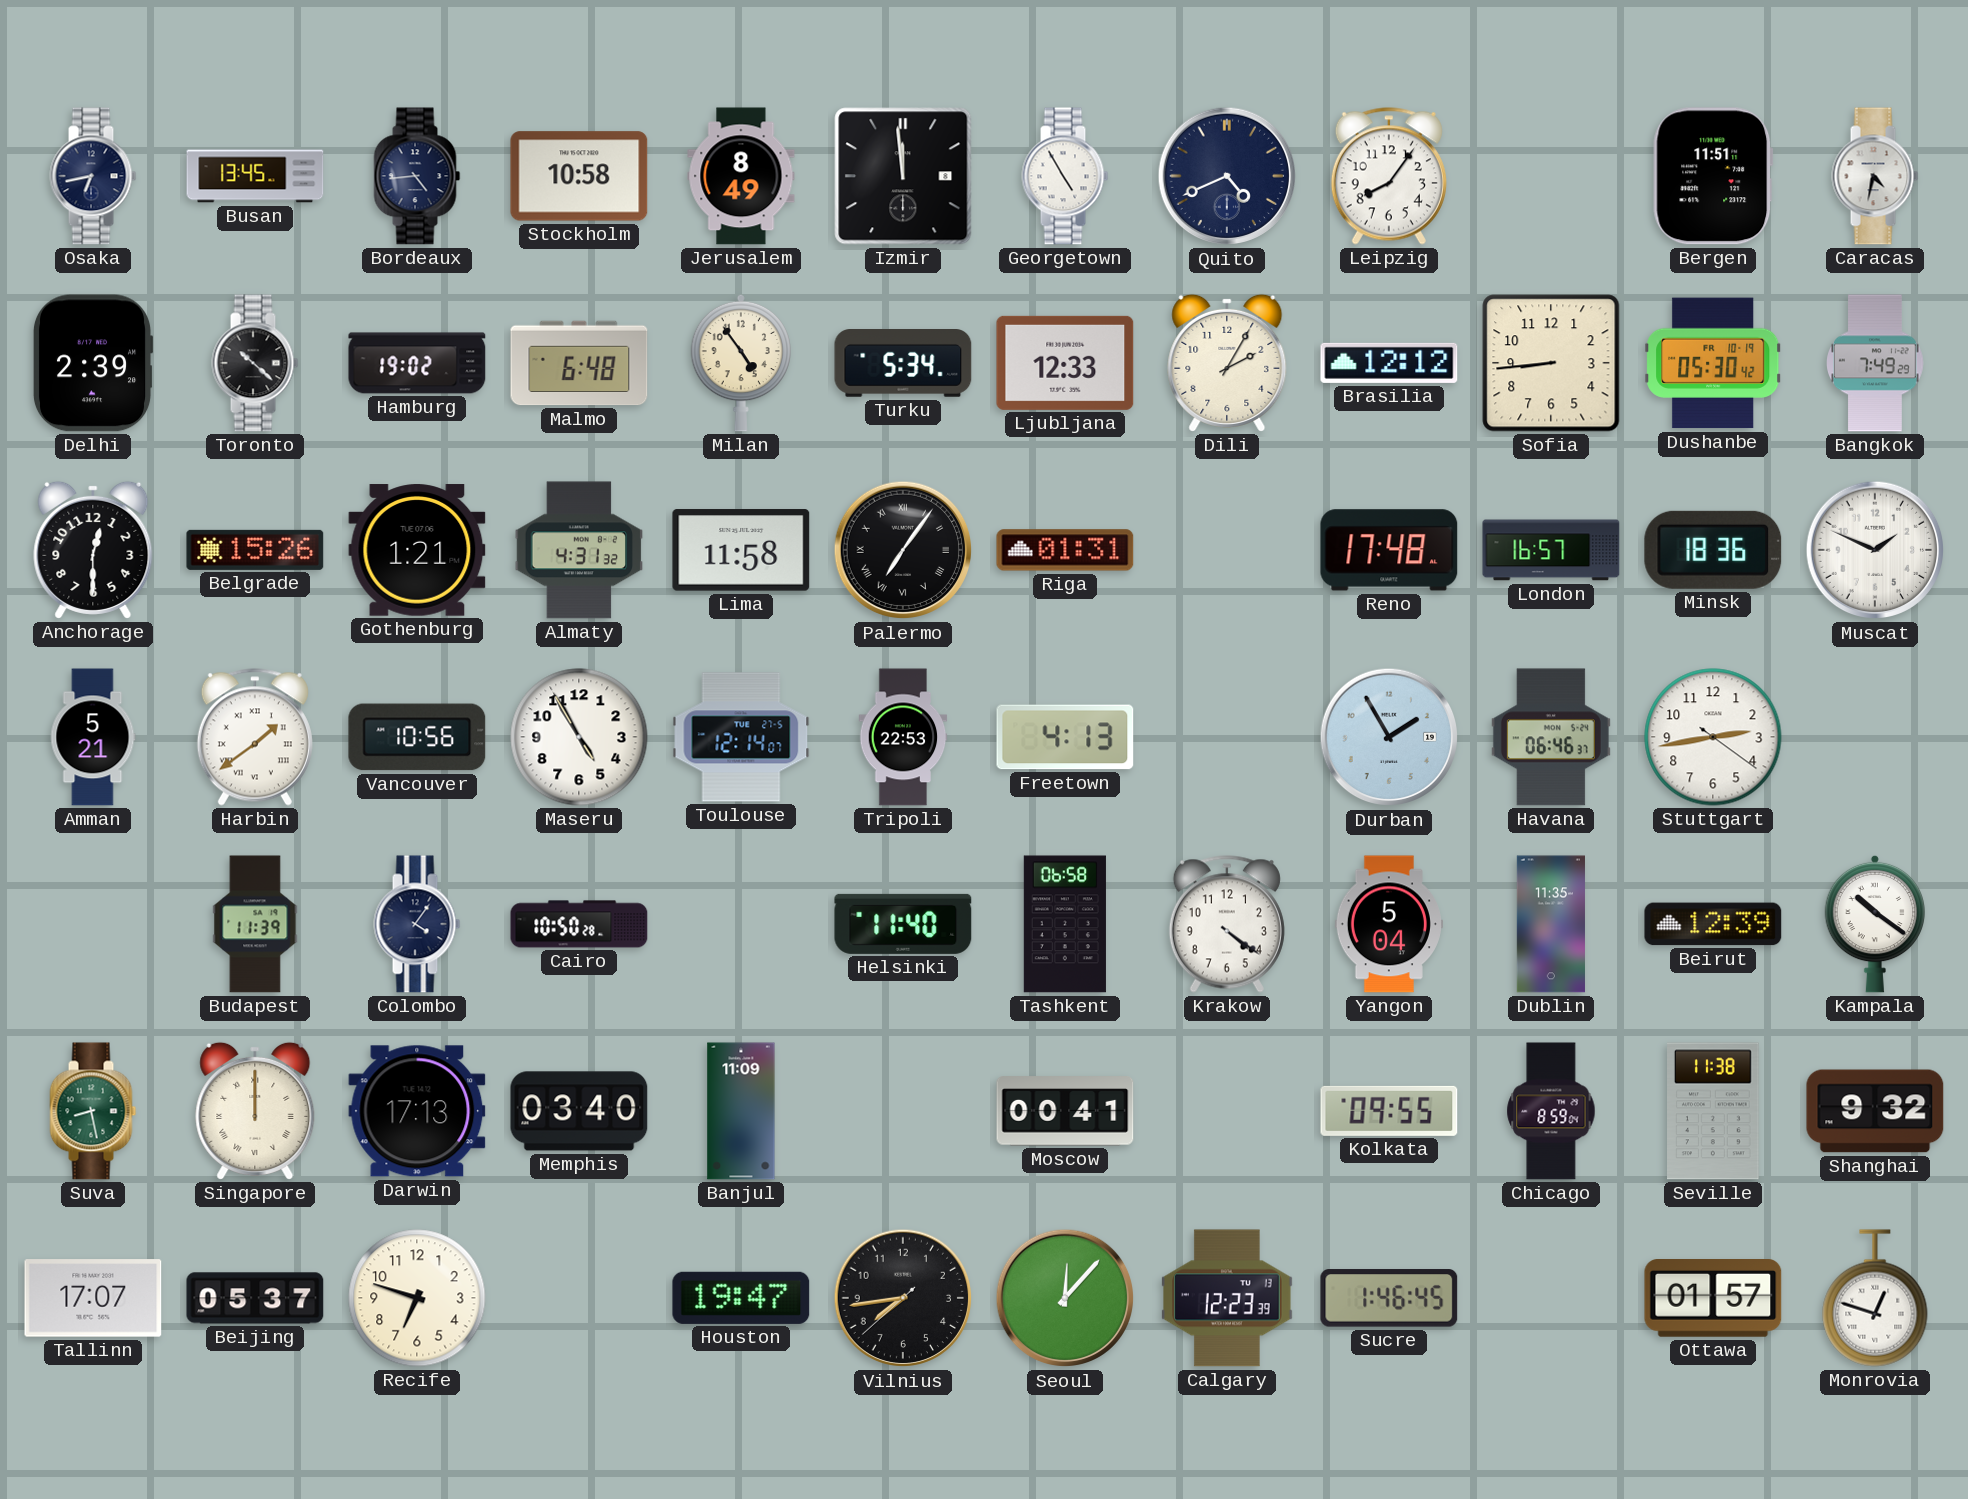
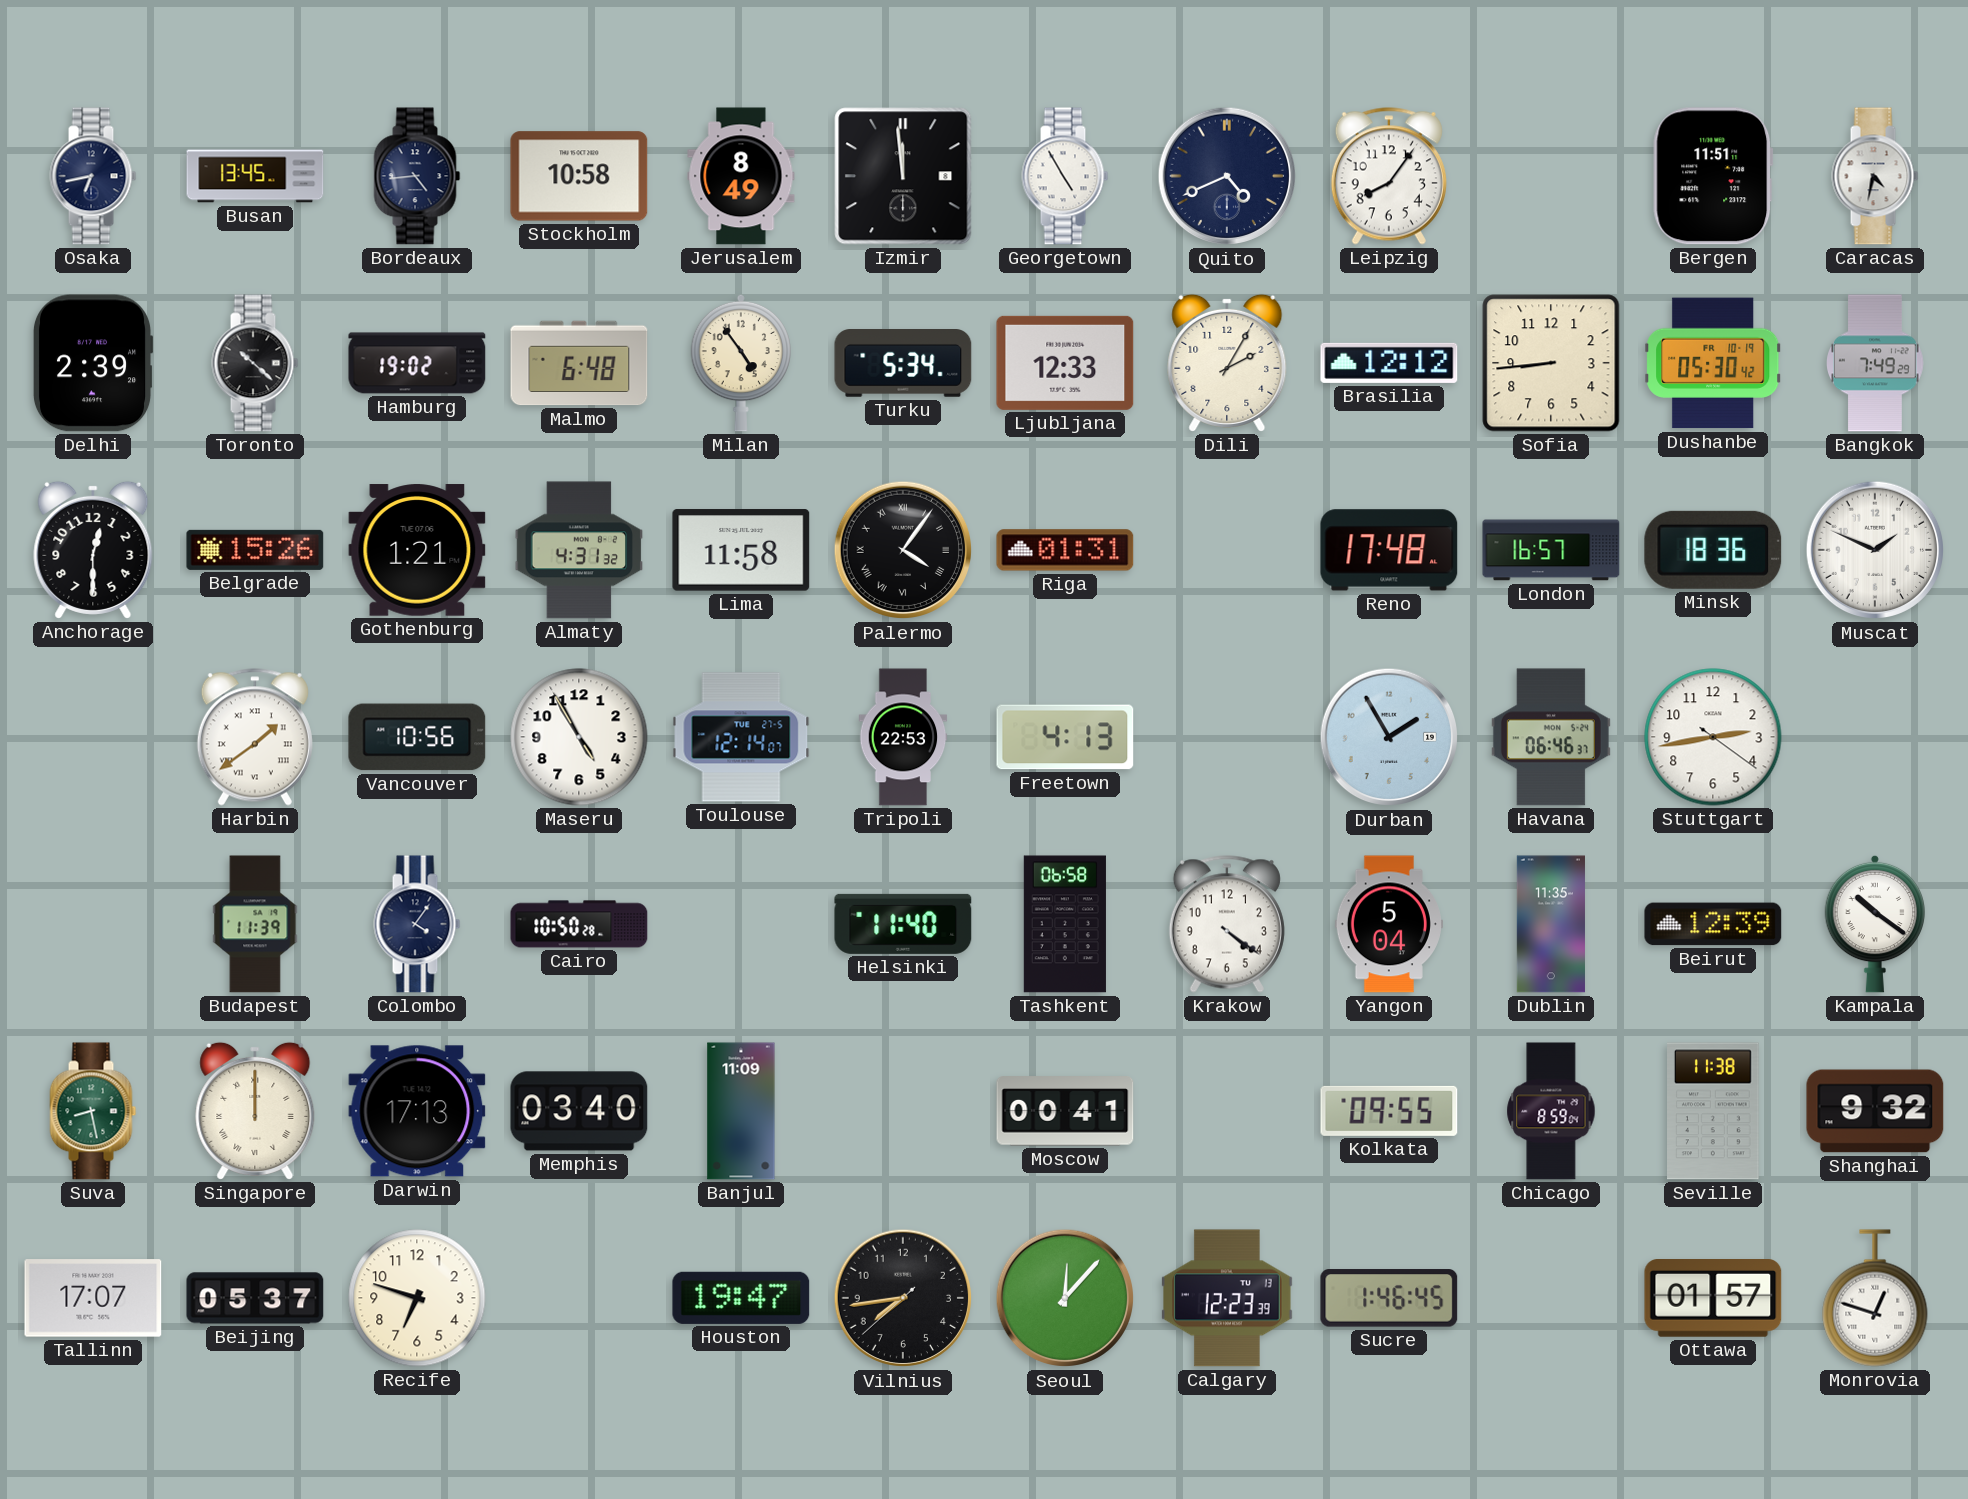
Palermo: 7:06 -> 4:06
Amman: 5:21 -> none
